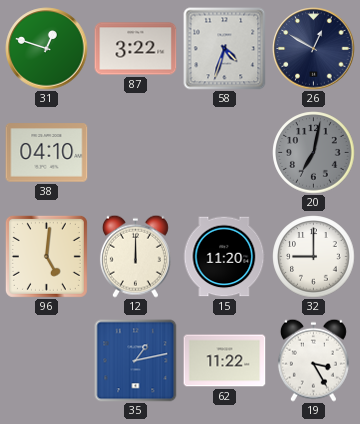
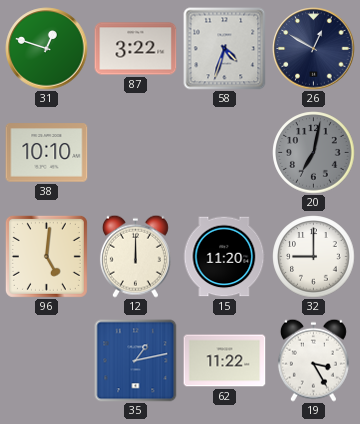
38: 04:10 -> 10:10
